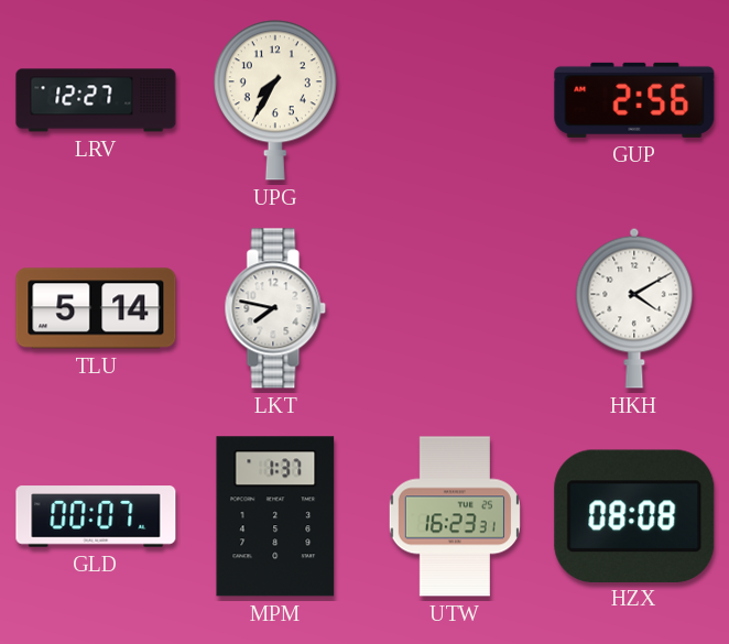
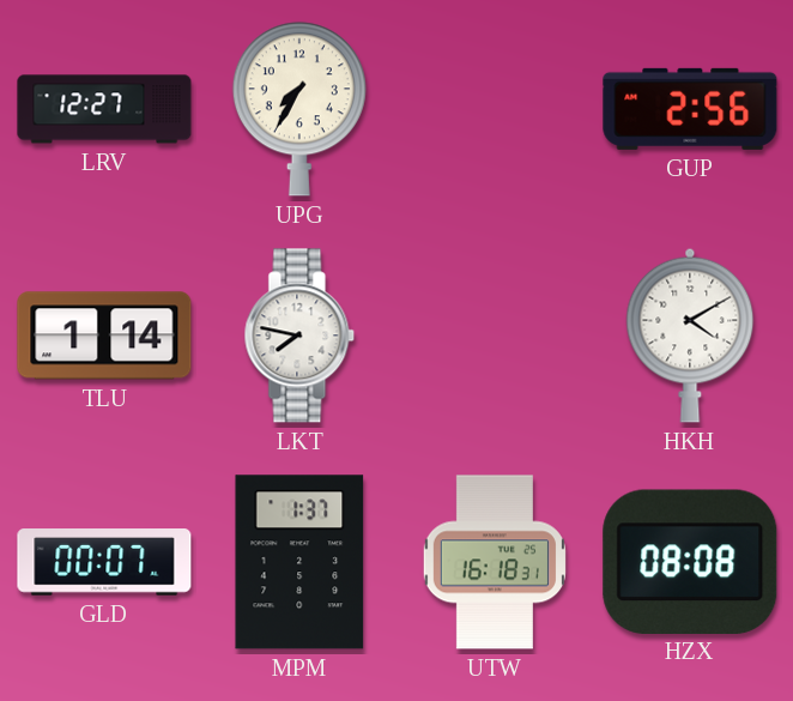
TLU: 5:14 -> 1:14
UTW: 16:23 -> 16:18
